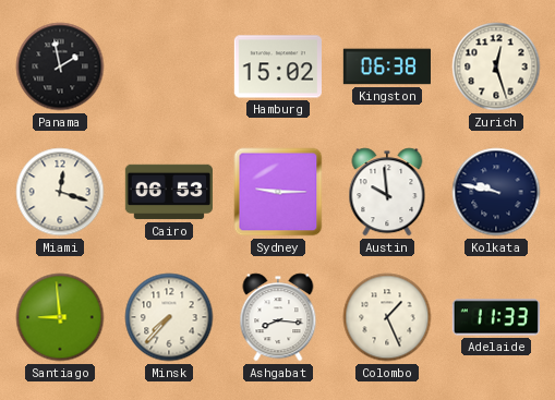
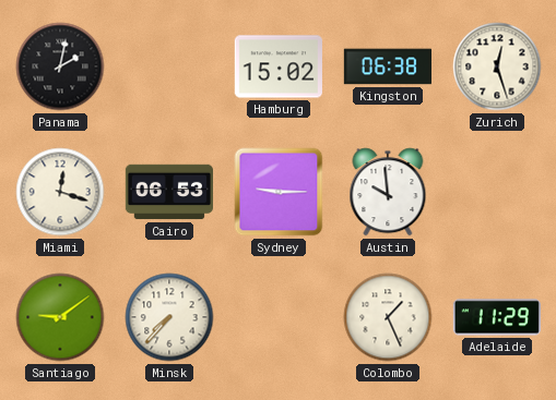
Panama: 1:58 -> 2:02
Kolkata: 9:47 -> none
Santiago: 8:59 -> 9:09
Ashgabat: 8:16 -> none
Adelaide: 11:33 -> 11:29
